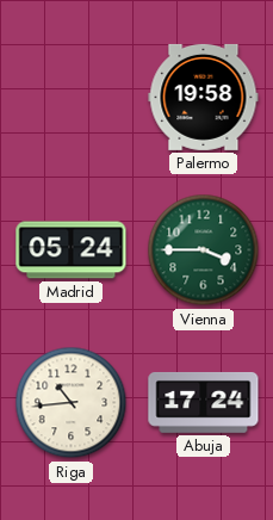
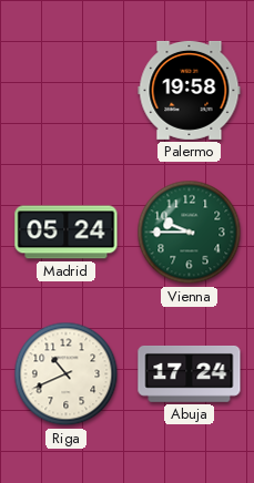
Vienna: 3:45 -> 9:45
Riga: 10:44 -> 10:41
